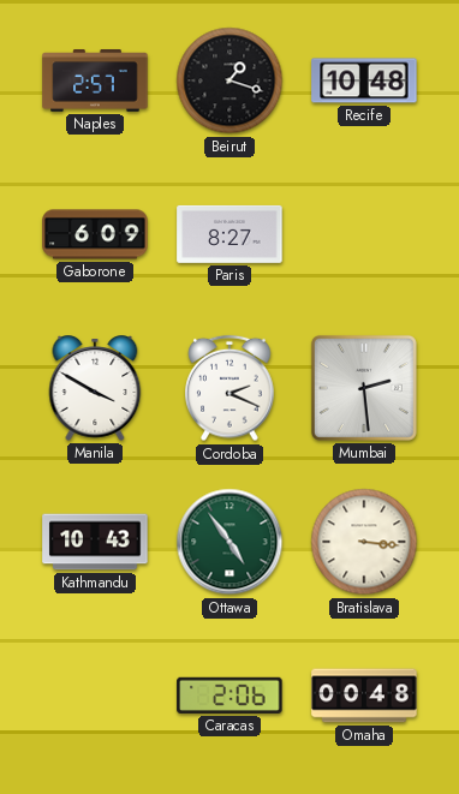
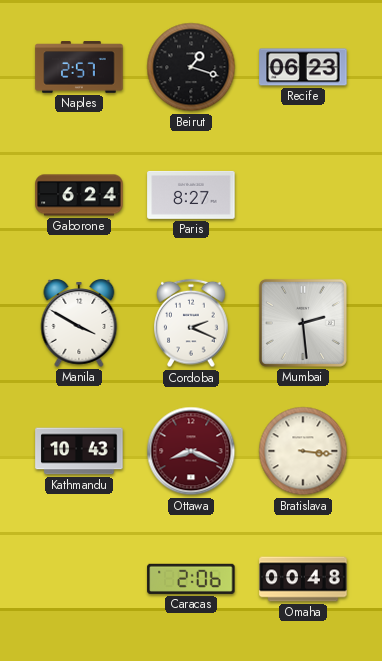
Recife: 10:48 -> 06:23
Gaborone: 6:09 -> 6:24
Ottawa: 4:54 -> 8:19
Ottawa dial: green -> burgundy
